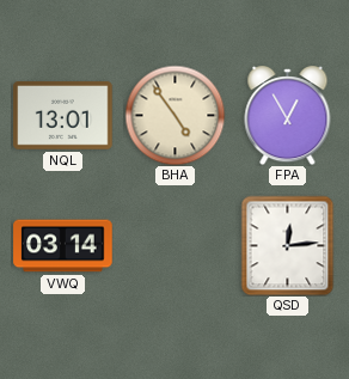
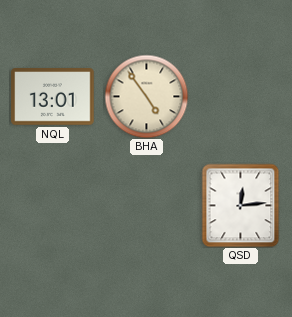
FPA: 12:55 -> none
VWQ: 03:14 -> none
